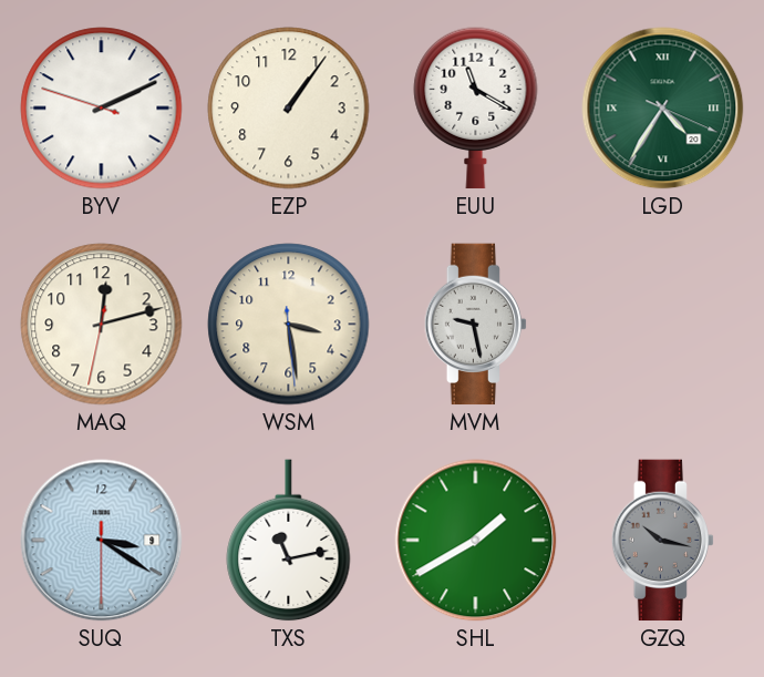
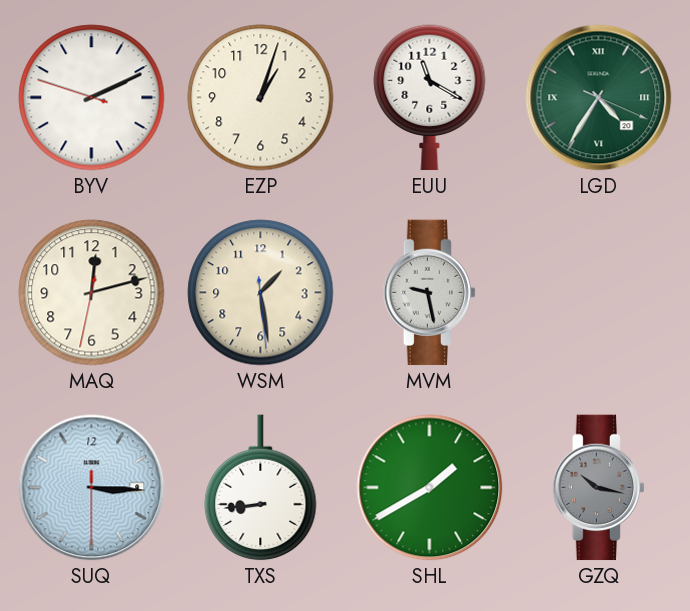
EZP: 1:06 -> 1:03
WSM: 3:28 -> 1:28
SUQ: 3:20 -> 3:15
TXS: 11:13 -> 8:44
